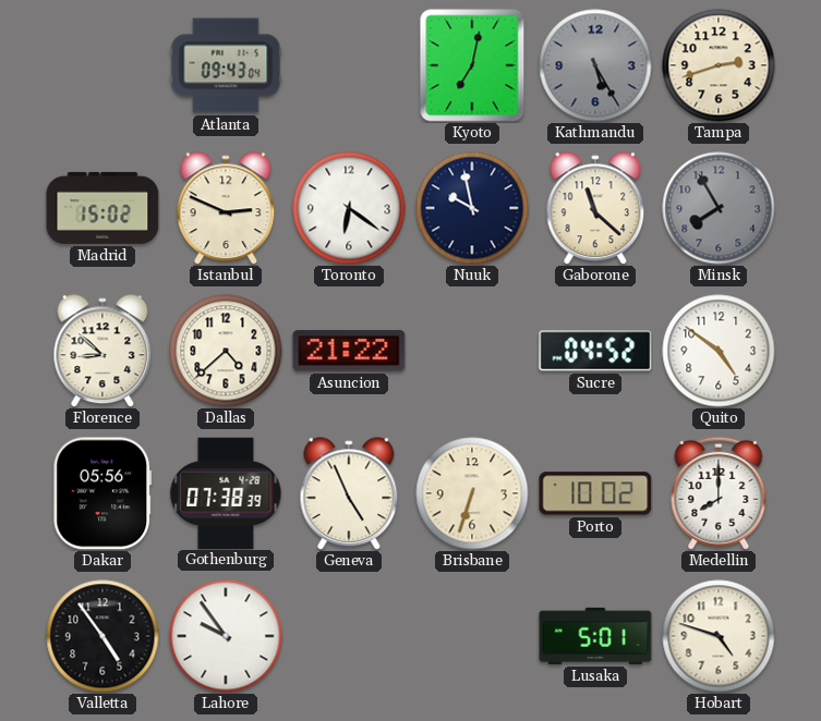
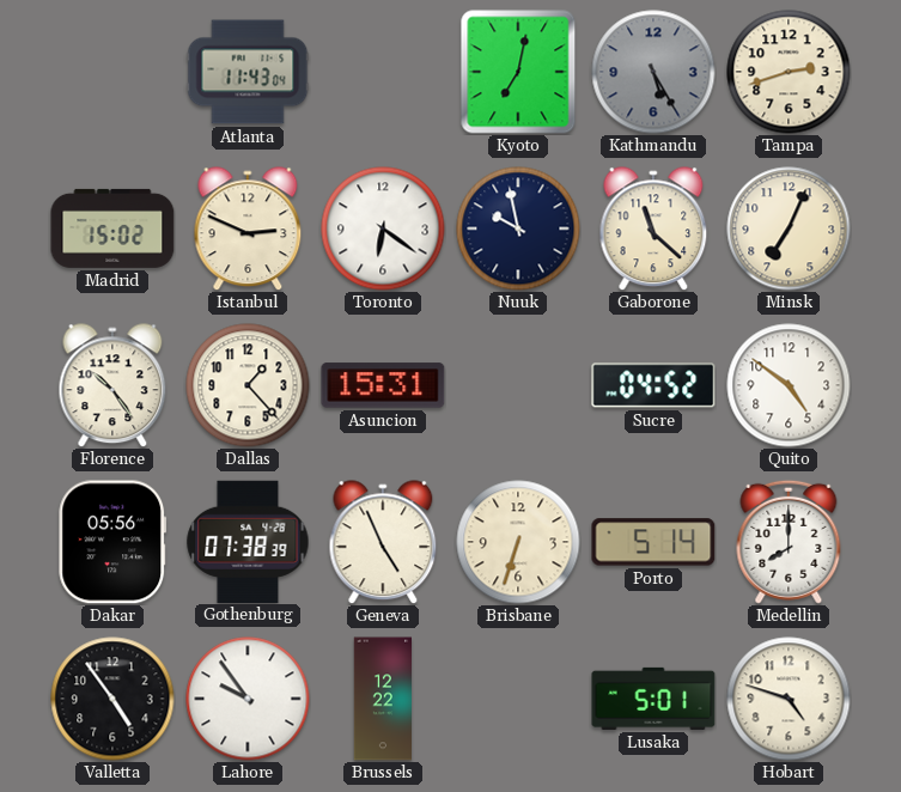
Atlanta: 09:43 -> 11:43
Minsk: 7:55 -> 7:04
Minsk dial: grey -> cream
Florence: 8:52 -> 10:24
Dallas: 4:38 -> 1:23
Asuncion: 21:22 -> 15:31
Porto: 10:02 -> 5:14
Brussels: none -> 12:22
